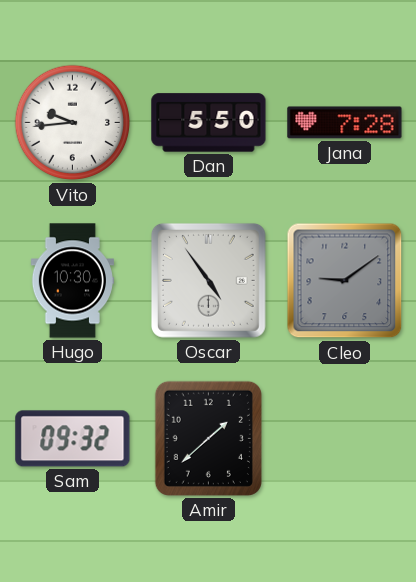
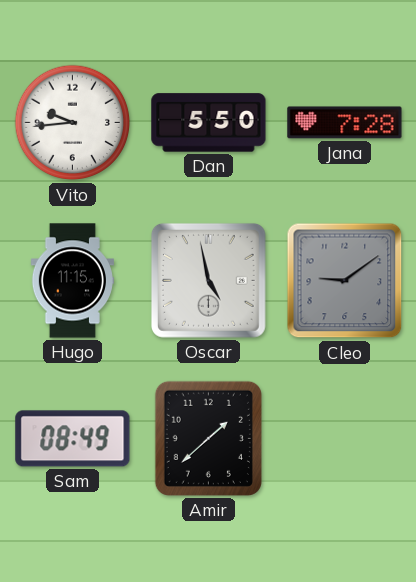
Hugo: 10:30 -> 11:15
Oscar: 4:54 -> 4:58
Sam: 09:32 -> 08:49
